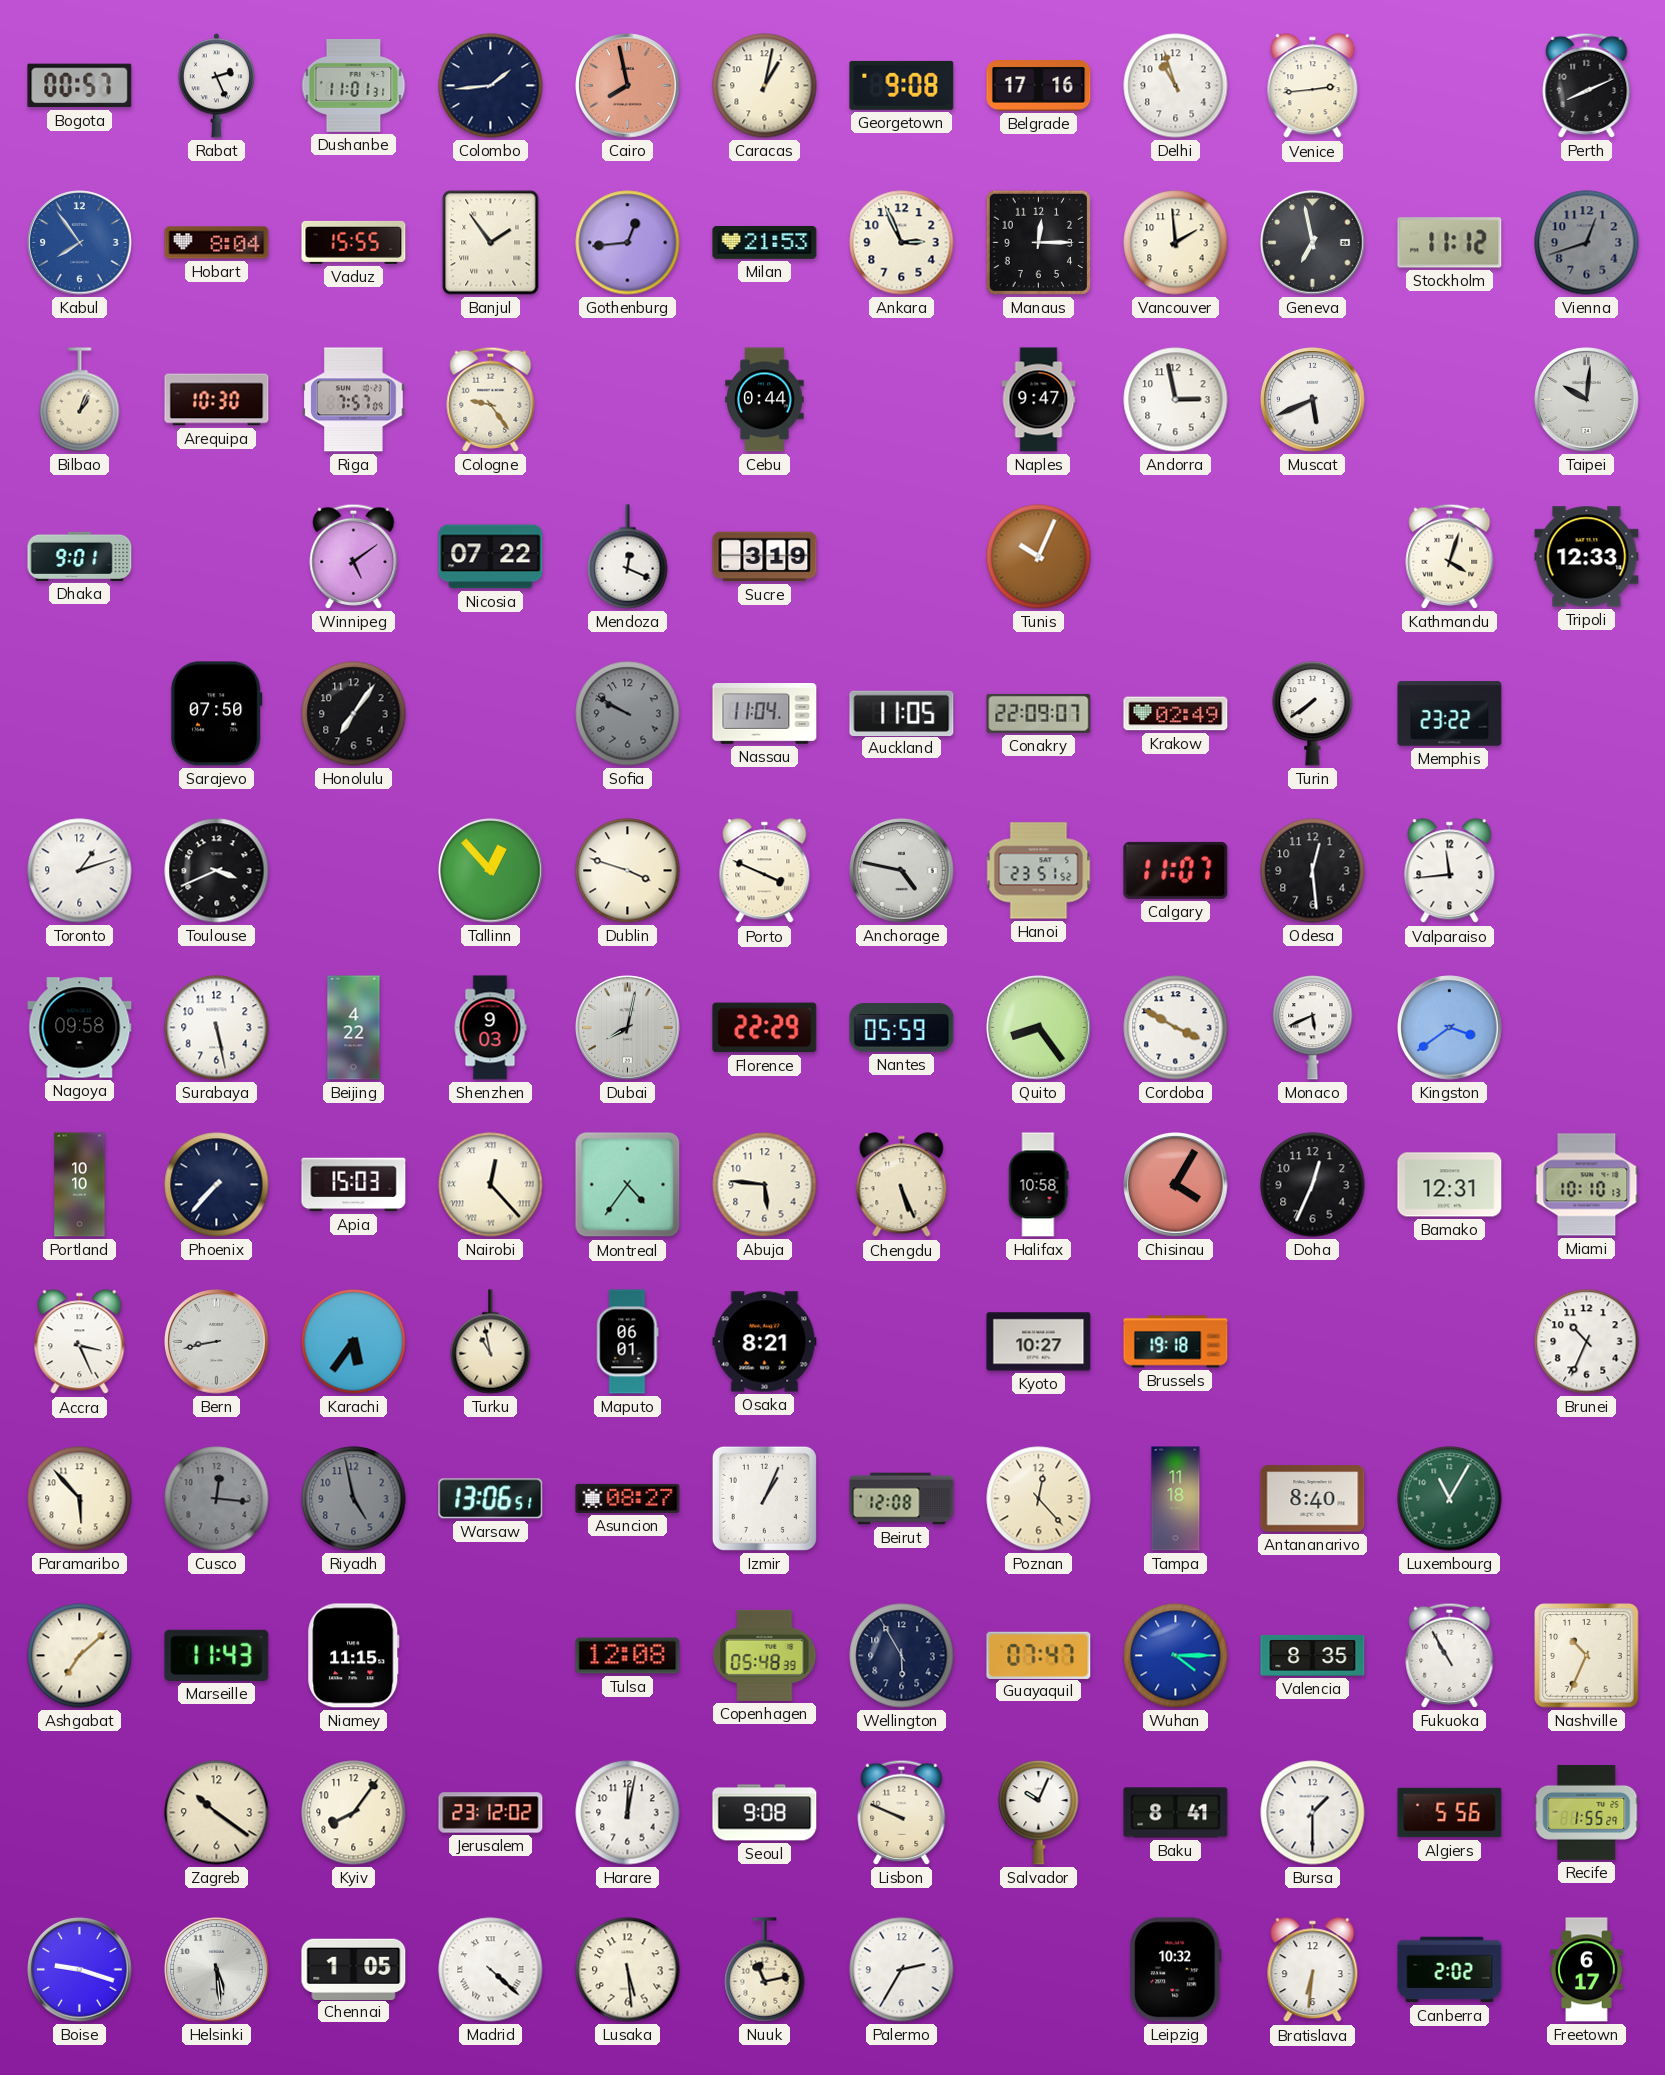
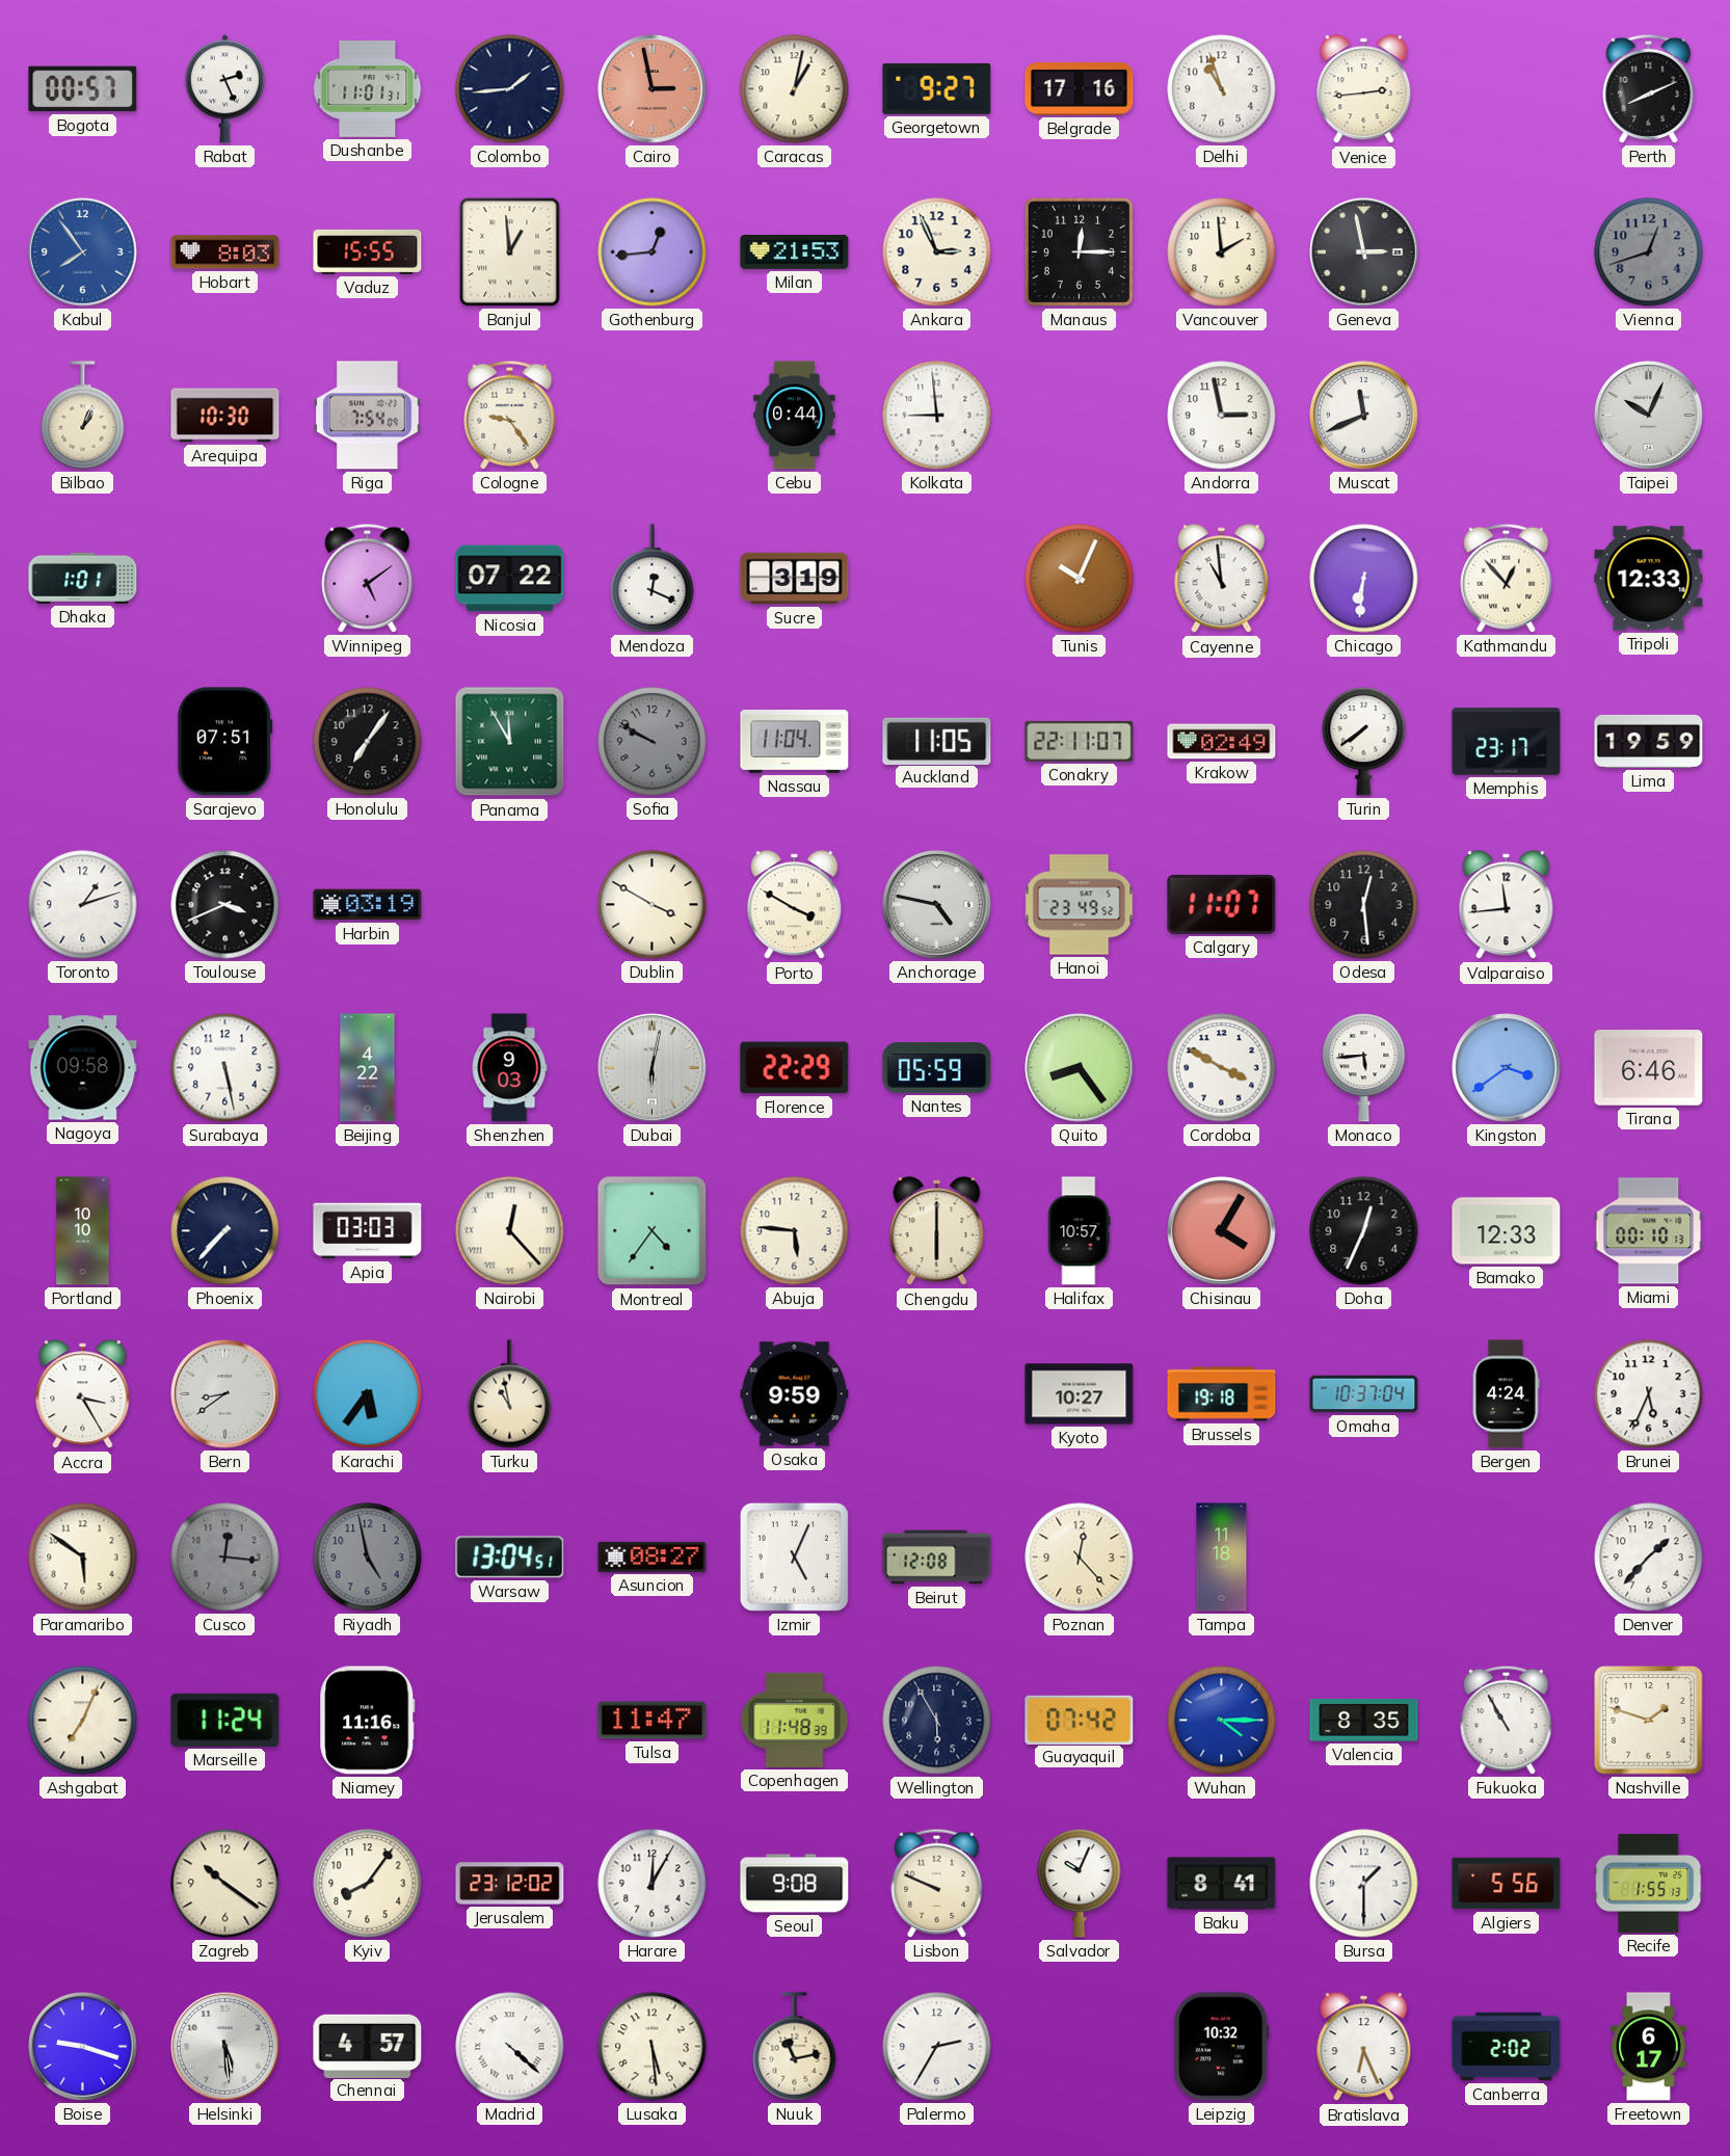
Cairo: 7:58 -> 2:58
Georgetown: 9:08 -> 9:27
Hobart: 8:04 -> 8:03
Banjul: 1:54 -> 12:59
Geneva: 6:58 -> 2:58
Stockholm: 11:12 -> none
Riga: 7:57 -> 7:54
Kolkata: none -> 8:59
Naples: 9:47 -> none
Muscat: 5:41 -> 11:41
Taipei: 10:01 -> 10:04
Dhaka: 9:01 -> 1:01
Cayenne: none -> 10:59
Chicago: none -> 6:31
Kathmandu: 4:03 -> 12:53
Sarajevo: 07:50 -> 07:51
Panama: none -> 11:55
Conakry: 22:09 -> 22:11
Memphis: 23:22 -> 23:17
Lima: none -> 19:59
Harbin: none -> 03:19
Tallinn: 12:53 -> none
Dublin: 3:48 -> 3:50
Porto: 3:49 -> 3:50
Hanoi: 23:51 -> 23:49
Dubai: 8:02 -> 6:02
Monaco: 5:41 -> 5:44
Tirana: none -> 6:46
Apia: 15:03 -> 03:03
Chengdu: 5:26 -> 6:00
Halifax: 10:58 -> 10:57
Bamako: 12:31 -> 12:33
Miami: 10:10 -> 00:10
Accra: 3:26 -> 3:25
Bern: 8:43 -> 8:39
Maputo: 06:01 -> none
Osaka: 8:21 -> 9:59
Omaha: none -> 10:37
Bergen: none -> 4:24
Brunei: 10:34 -> 5:34
Paramaribo: 5:53 -> 5:51
Warsaw: 13:06 -> 13:04
Izmir: 1:04 -> 5:04
Antananarivo: 8:40 -> none
Luxembourg: 11:05 -> none
Denver: none -> 1:37
Ashgabat: 7:08 -> 7:04
Marseille: 11:43 -> 11:24
Niamey: 11:15 -> 11:16
Tulsa: 12:08 -> 11:47
Copenhagen: 05:48 -> 11:48
Guayaquil: 07:47 -> 07:42
Nashville: 10:34 -> 1:48
Harare: 12:02 -> 12:05
Recife: 1:55:29 -> 1:55:13
Chennai: 1:05 -> 4:57
Bratislava: 6:31 -> 6:26
